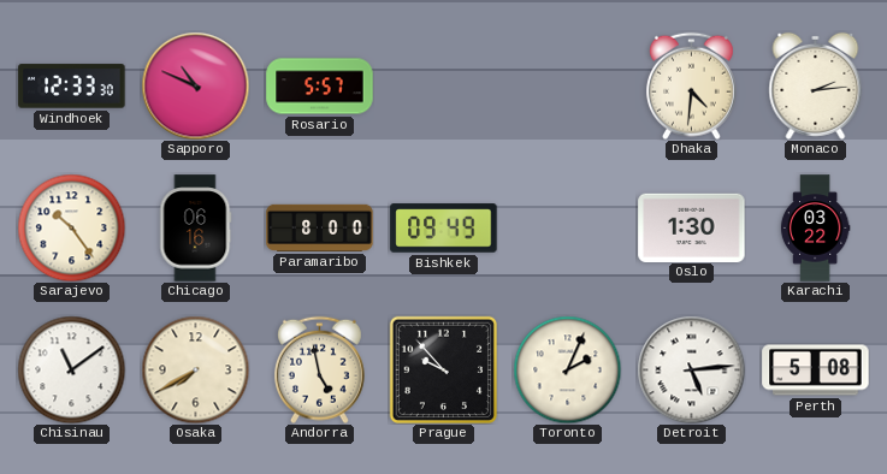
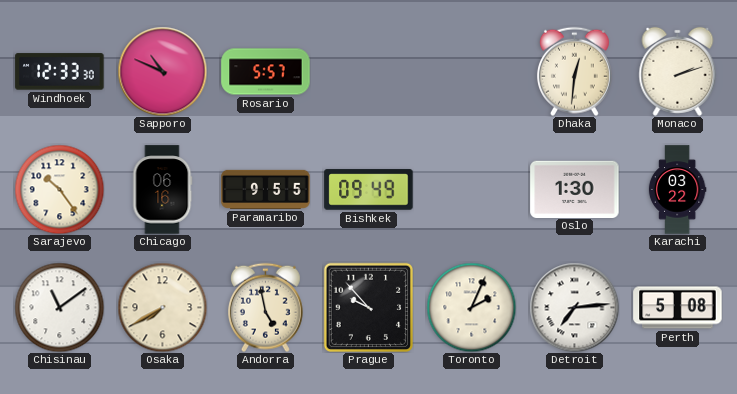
Dhaka: 4:31 -> 12:31
Monaco: 2:14 -> 2:12
Paramaribo: 8:00 -> 9:55
Detroit: 5:14 -> 7:14
